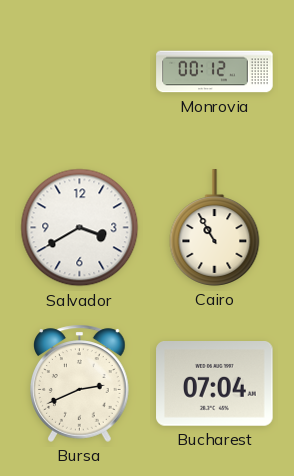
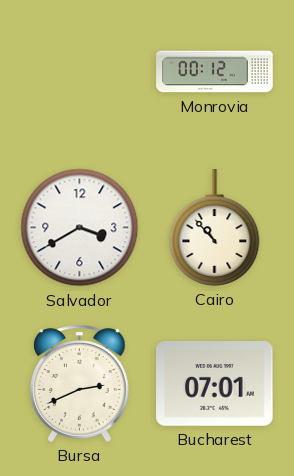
Cairo: 10:55 -> 10:53
Bucharest: 07:04 -> 07:01
